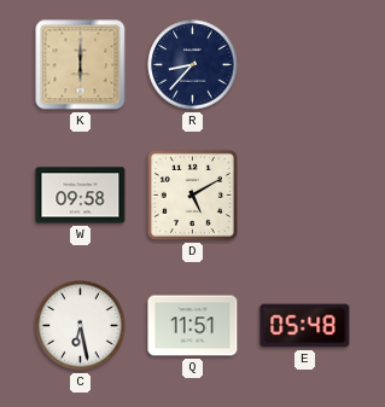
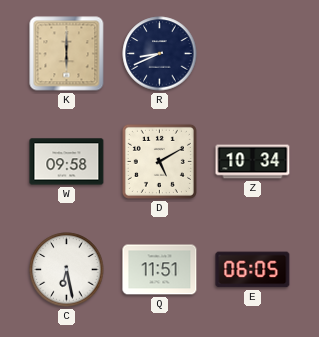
R: 8:37 -> 8:41
Z: none -> 10:34
E: 05:48 -> 06:05
